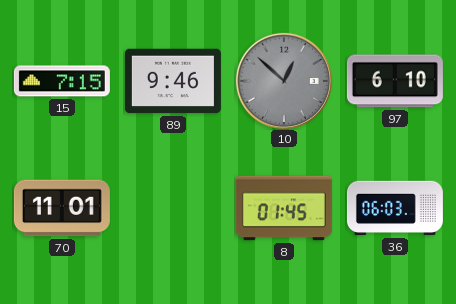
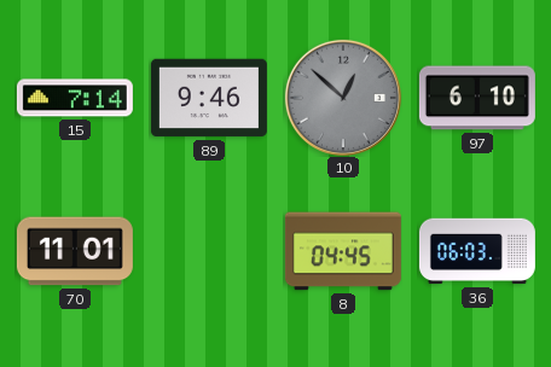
15: 7:15 -> 7:14
8: 01:45 -> 04:45
